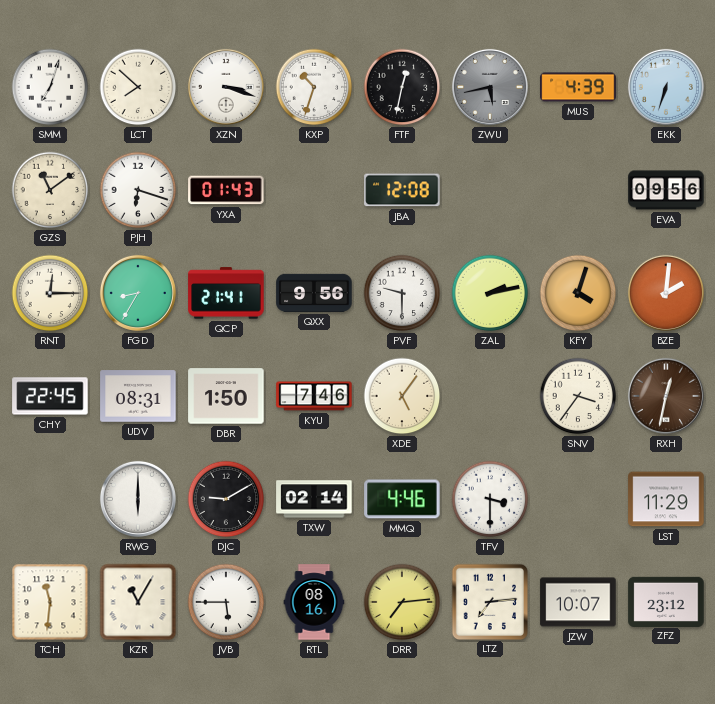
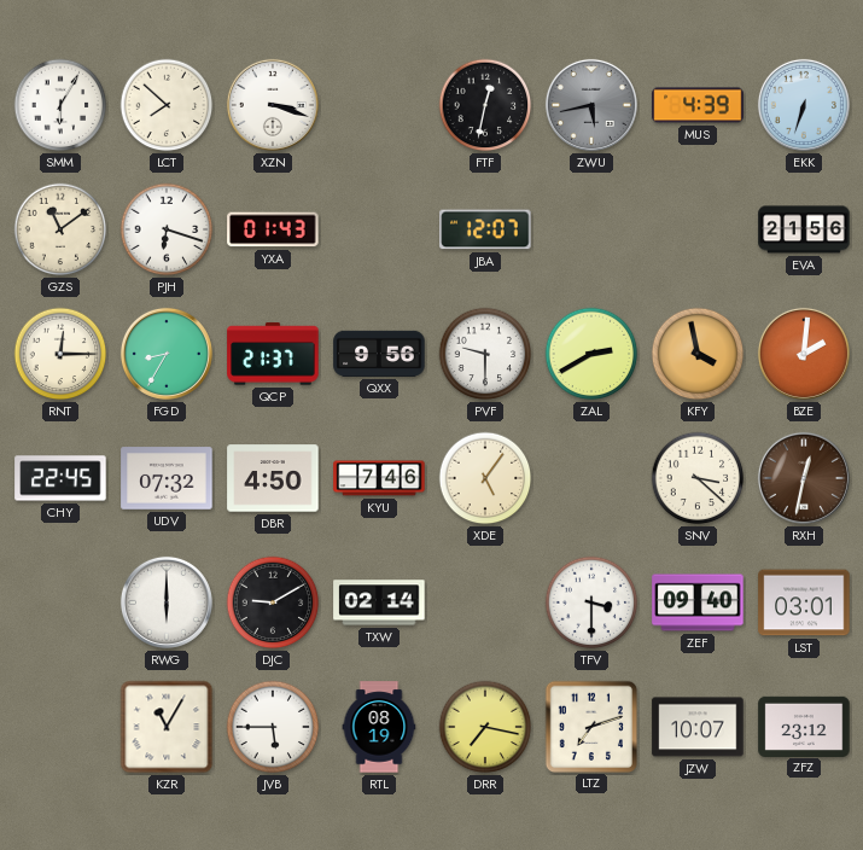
SMM: 7:03 -> 6:05
KXP: 10:33 -> none
JBA: 12:08 -> 12:07
EVA: 09:56 -> 21:56
QCP: 21:41 -> 21:37
ZAL: 2:13 -> 2:40
KFY: 4:03 -> 3:58
UDV: 08:31 -> 07:32
DBR: 1:50 -> 4:50
SNV: 3:36 -> 3:22
MMQ: 4:46 -> none
ZEF: none -> 09:40
LST: 11:29 -> 03:01
TCH: 11:31 -> none
RTL: 08:16 -> 08:19
DRR: 7:14 -> 7:17
LTZ: 7:14 -> 7:12
